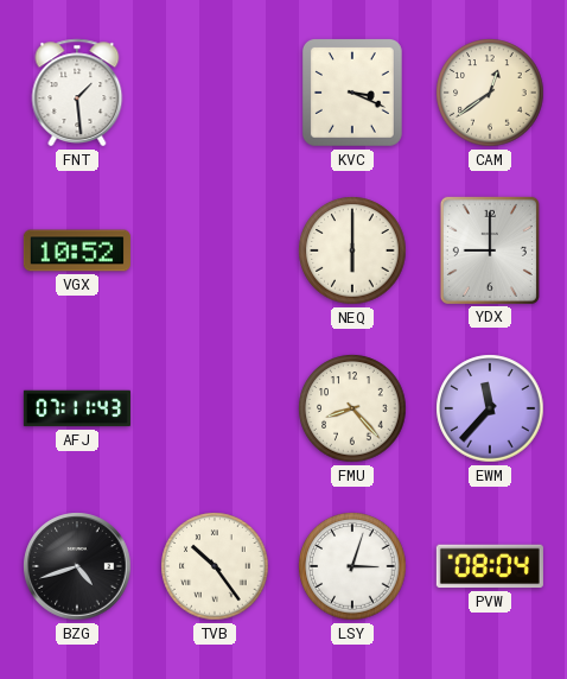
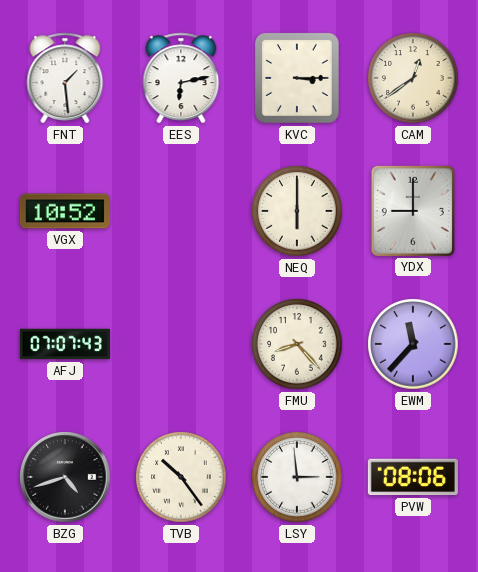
EES: none -> 6:13
KVC: 3:19 -> 3:15
AFJ: 07:11 -> 07:07
LSY: 3:03 -> 2:59
PVW: 08:04 -> 08:06
